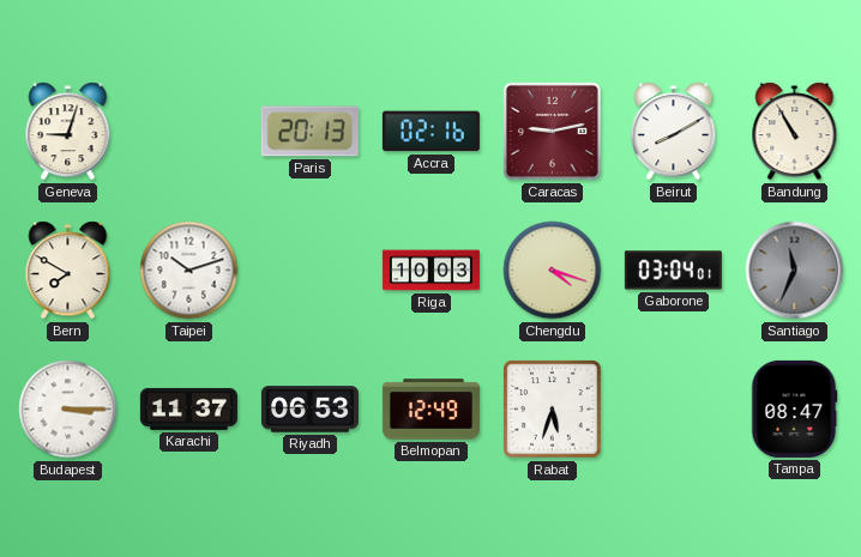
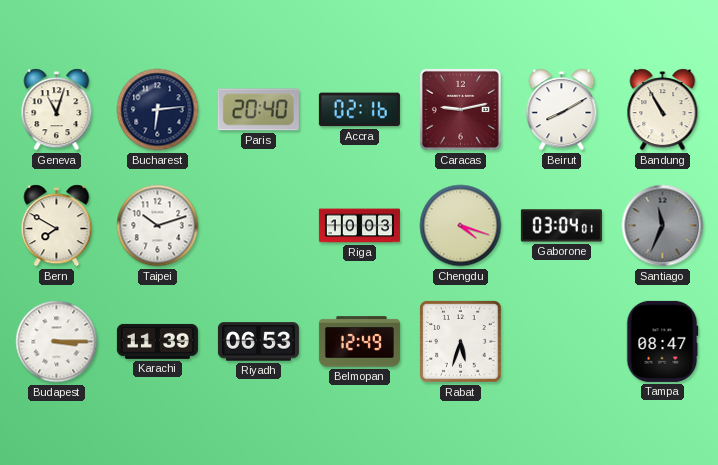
Geneva: 9:03 -> 11:03
Bucharest: none -> 6:14
Paris: 20:13 -> 20:40
Karachi: 11:37 -> 11:39
